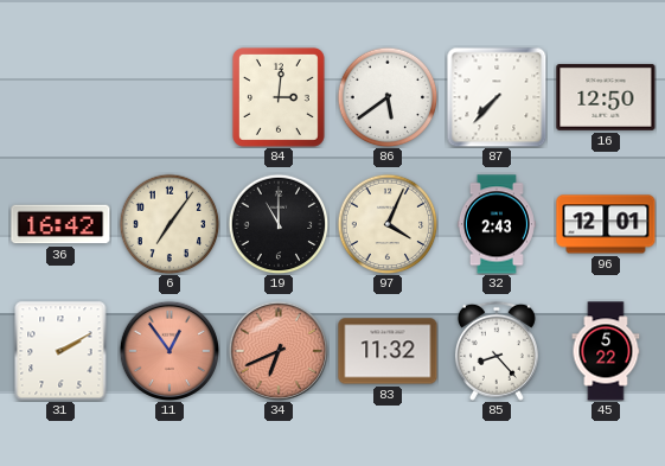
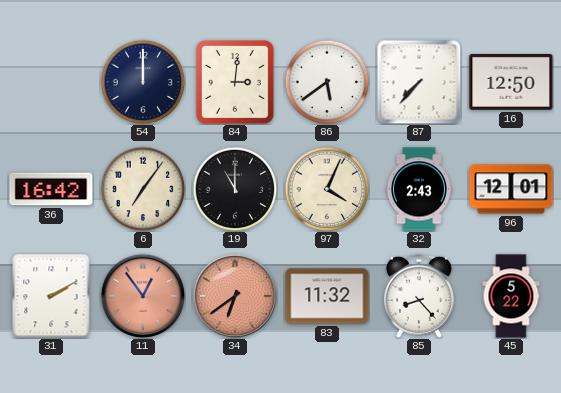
54: none -> 12:00
34: 6:41 -> 6:39
